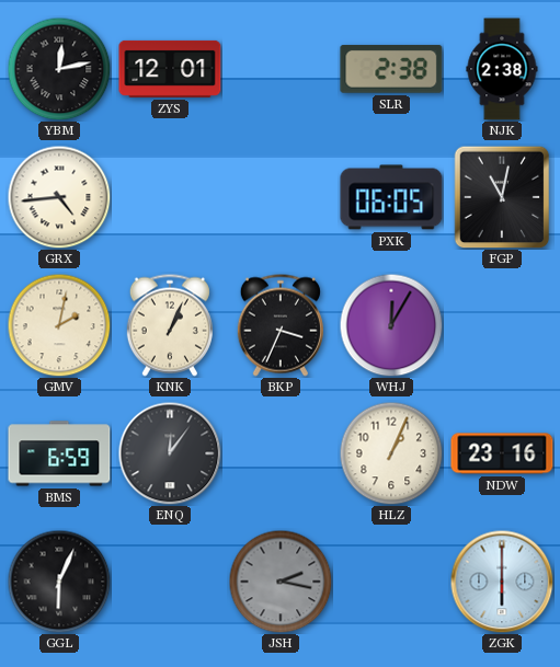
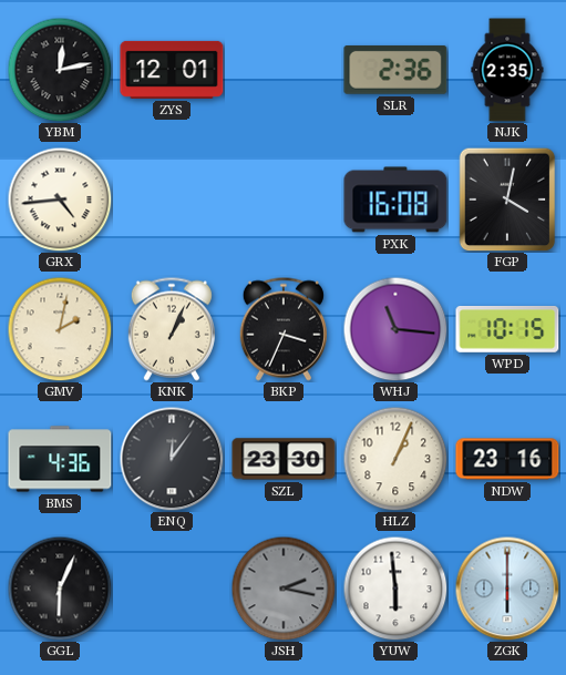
SLR: 2:38 -> 2:36
NJK: 2:38 -> 2:35
PXK: 06:05 -> 16:08
FGP: 11:02 -> 4:02
WHJ: 12:05 -> 11:16
WPD: none -> 10:15
BMS: 6:59 -> 4:36
SZL: none -> 23:30
YUW: none -> 5:59
